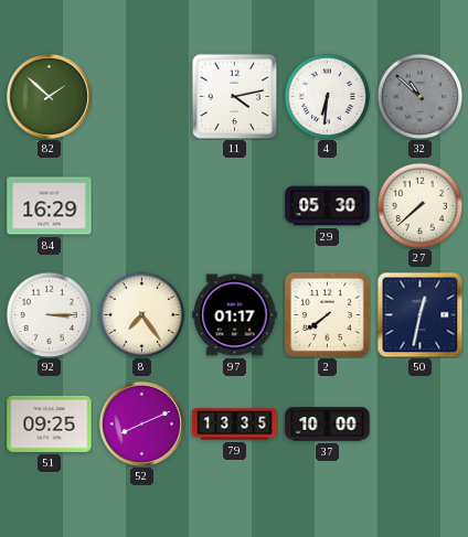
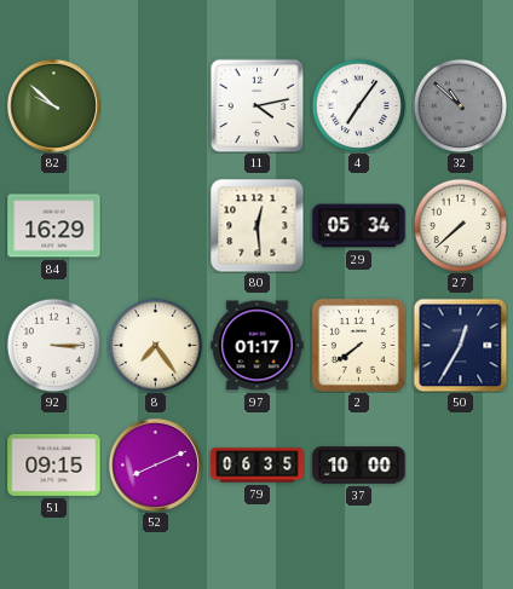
82: 1:52 -> 9:52
4: 6:31 -> 7:06
80: none -> 12:29
29: 05:30 -> 05:34
50: 12:32 -> 12:35
51: 09:25 -> 09:15
79: 13:35 -> 06:35
